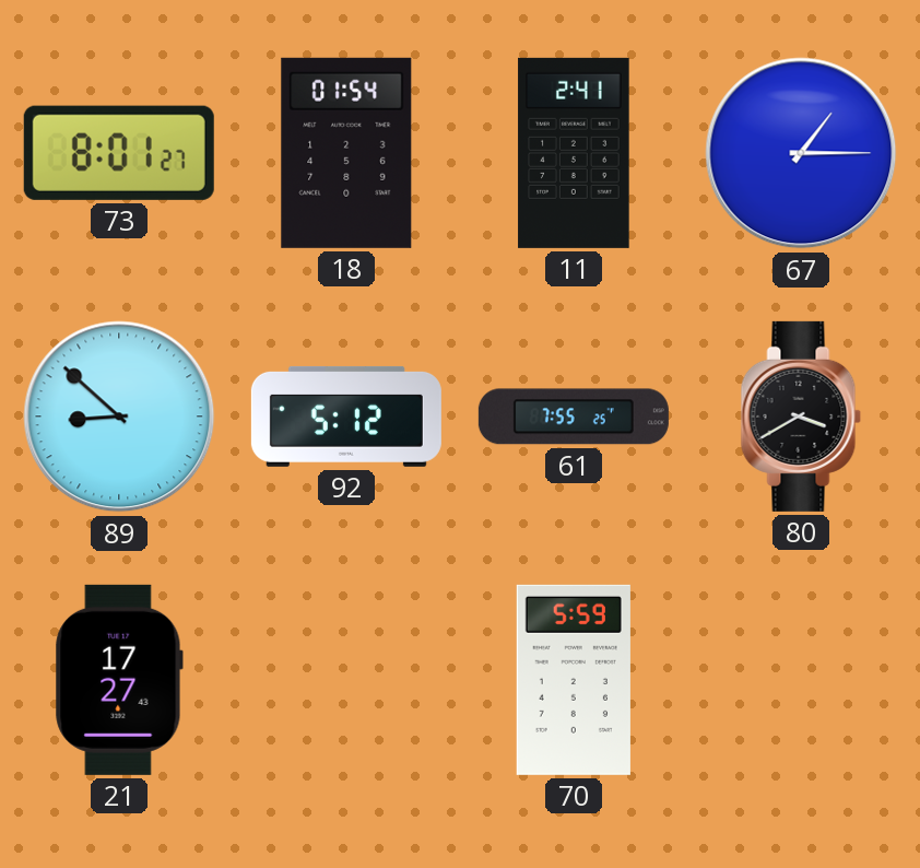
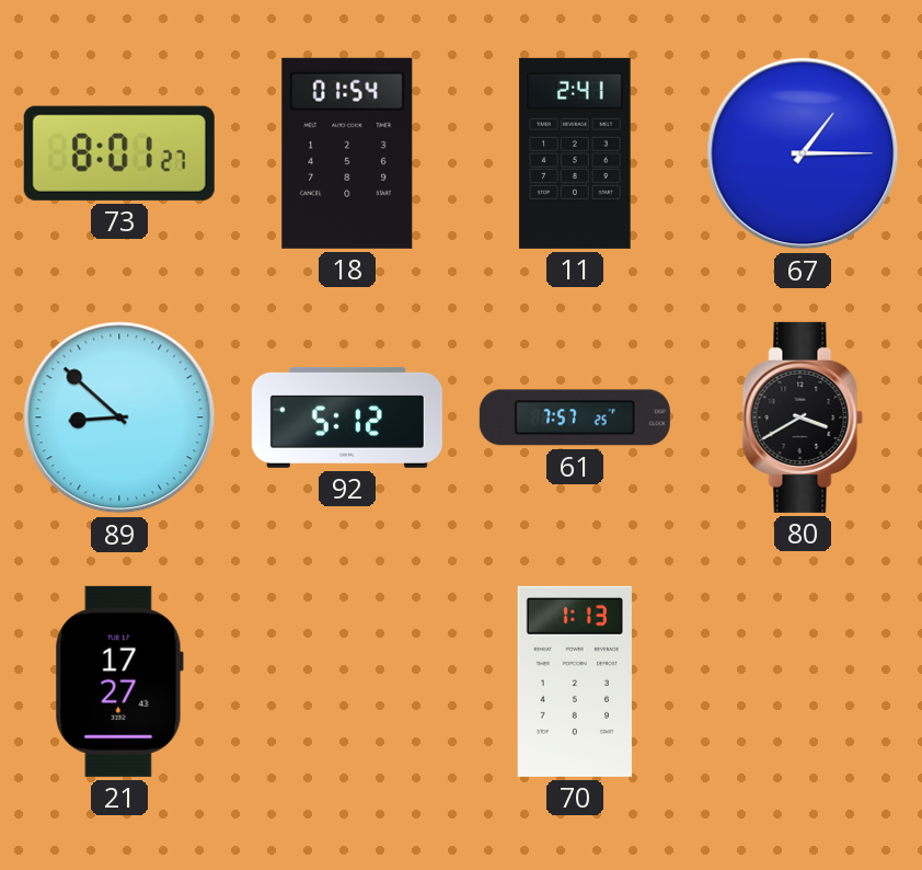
61: 7:55 -> 7:57
70: 5:59 -> 1:13
